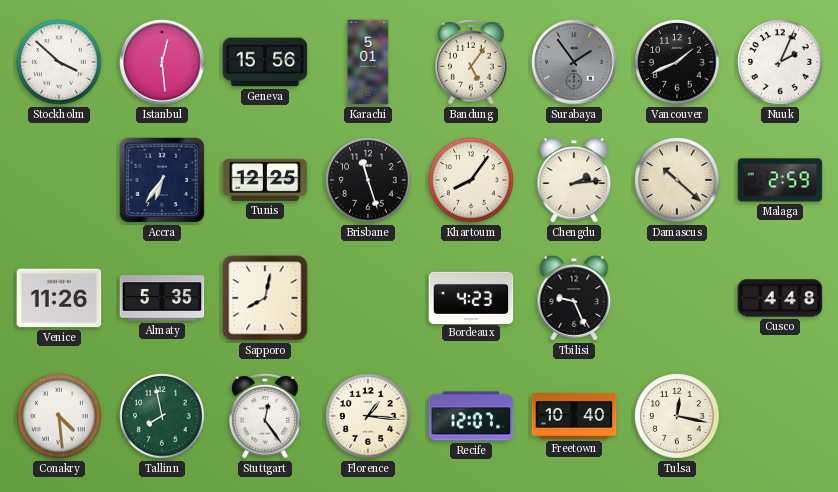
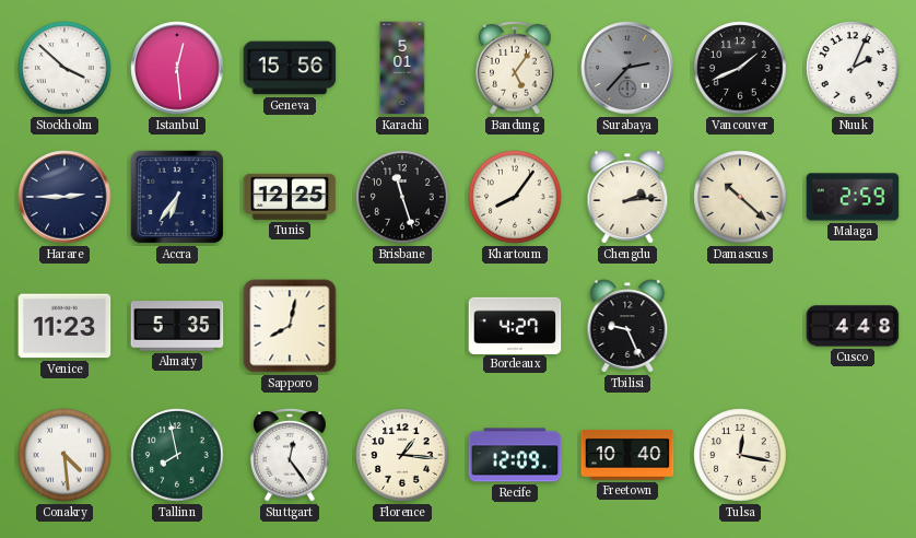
Surabaya: 1:54 -> 2:37
Harare: none -> 2:45
Venice: 11:26 -> 11:23
Bordeaux: 4:23 -> 4:27
Recife: 12:07 -> 12:09
